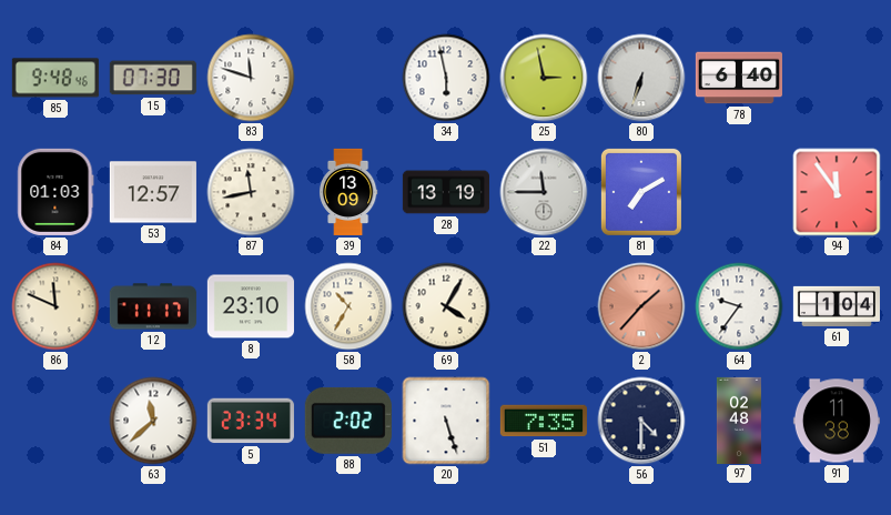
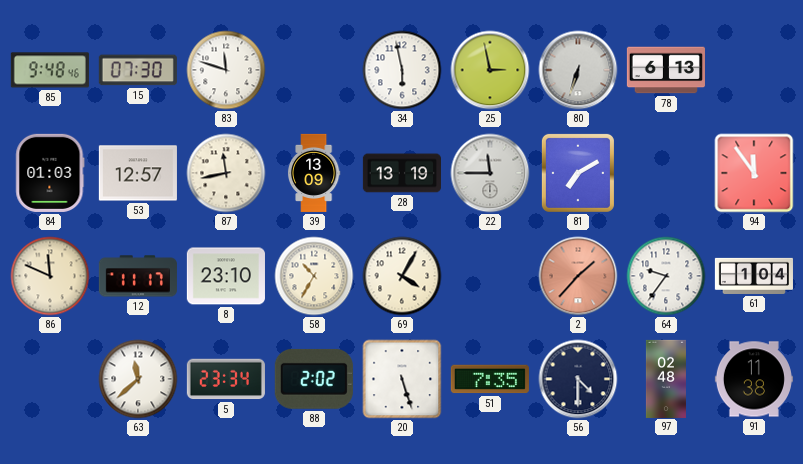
78: 6:40 -> 6:13
